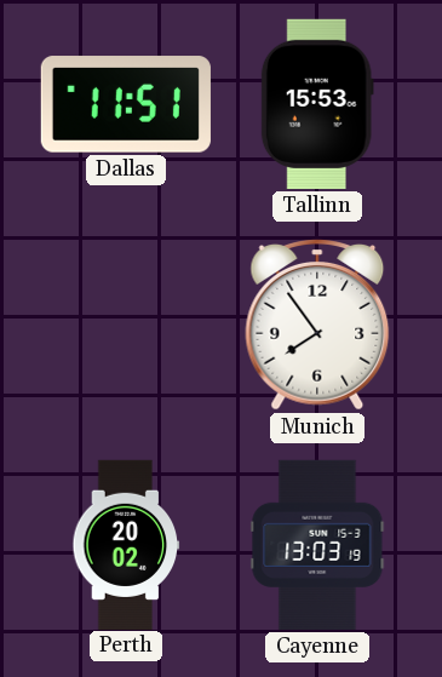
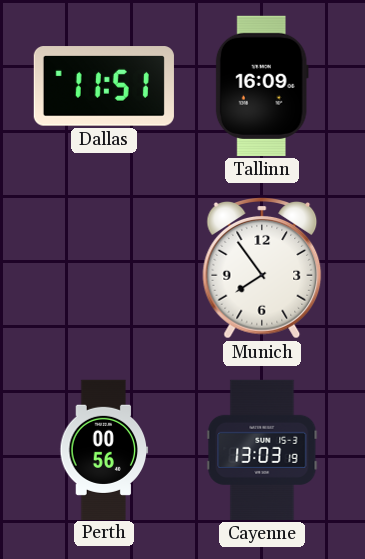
Tallinn: 15:53 -> 16:09
Perth: 20:02 -> 00:56
